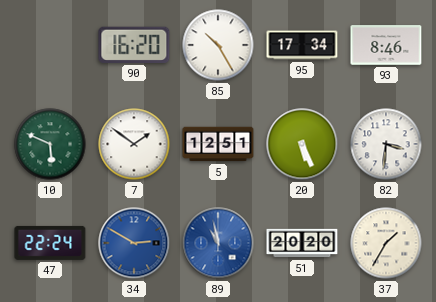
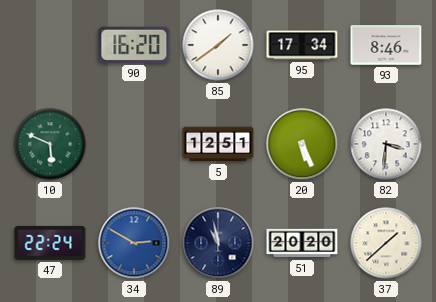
85: 10:25 -> 1:39
7: 1:51 -> none
89 dial: blue -> navy
37: 1:35 -> 1:38
